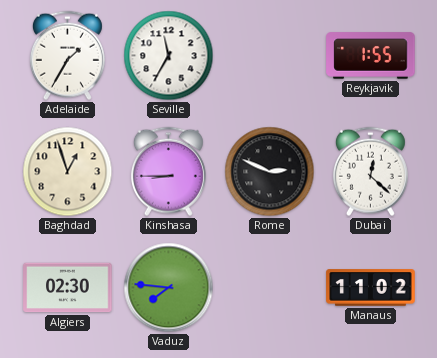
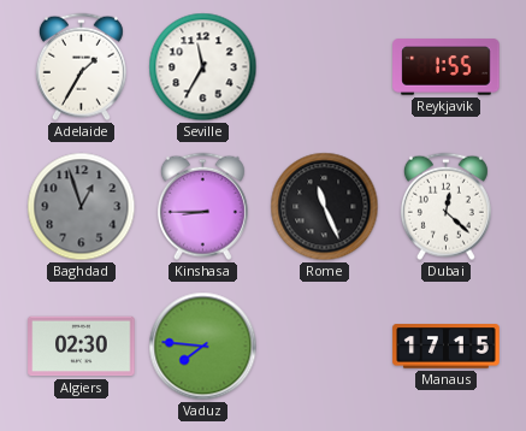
Baghdad dial: cream -> grey
Rome: 2:49 -> 11:26
Manaus: 11:02 -> 17:15
